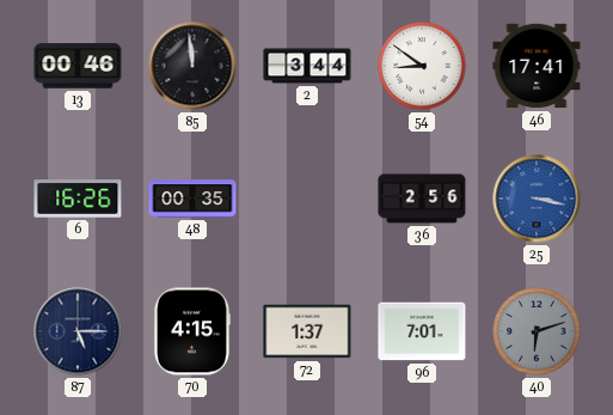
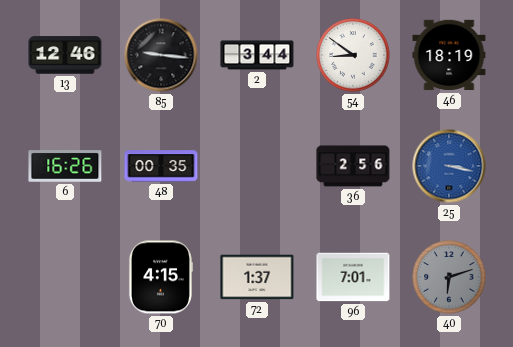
13: 00:46 -> 12:46
85: 11:59 -> 9:16
46: 17:41 -> 18:19
87: 5:15 -> none
